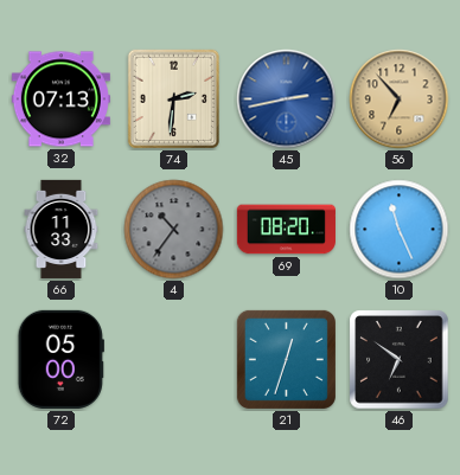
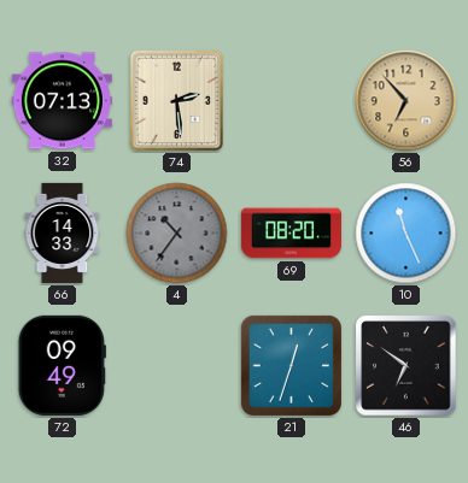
74: 2:31 -> 2:29
45: 2:43 -> none
66: 11:33 -> 14:33
72: 05:00 -> 09:49
